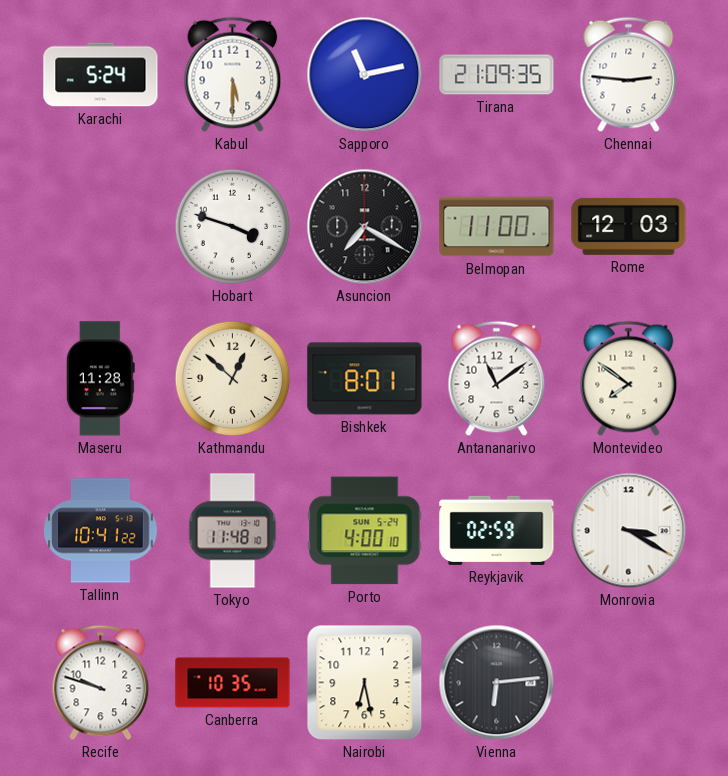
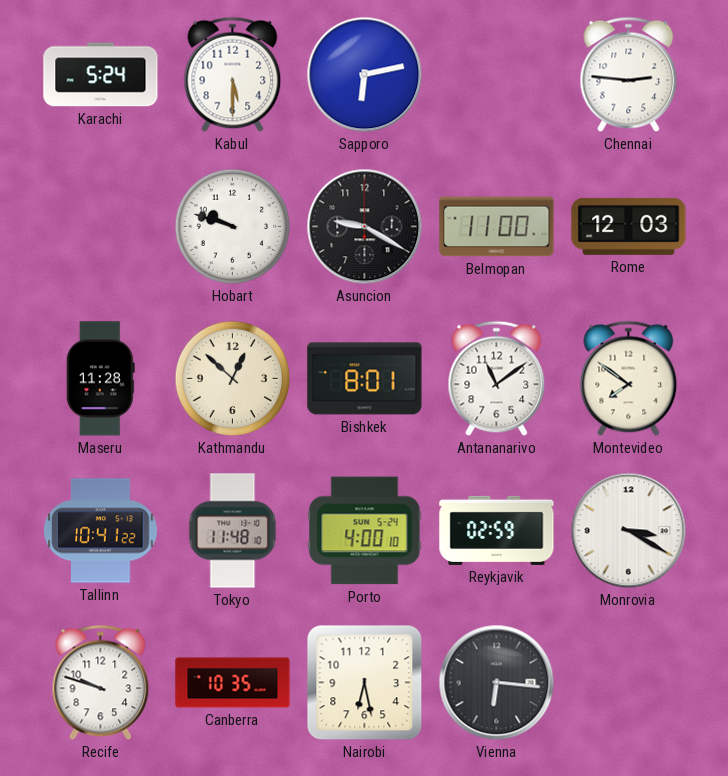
Sapporo: 11:13 -> 6:13
Tirana: 21:09 -> none
Hobart: 3:48 -> 9:48
Asuncion: 7:20 -> 9:20
Vienna: 6:14 -> 6:16
